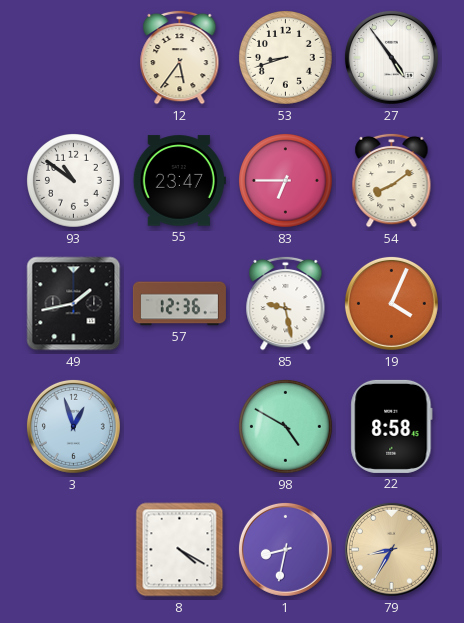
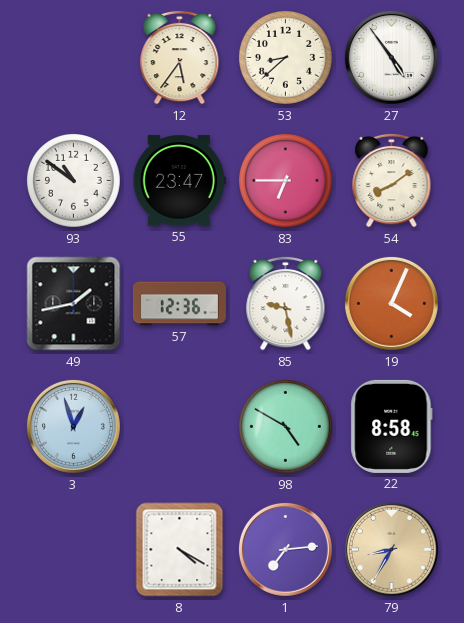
53: 8:42 -> 8:38
1: 8:32 -> 7:14
